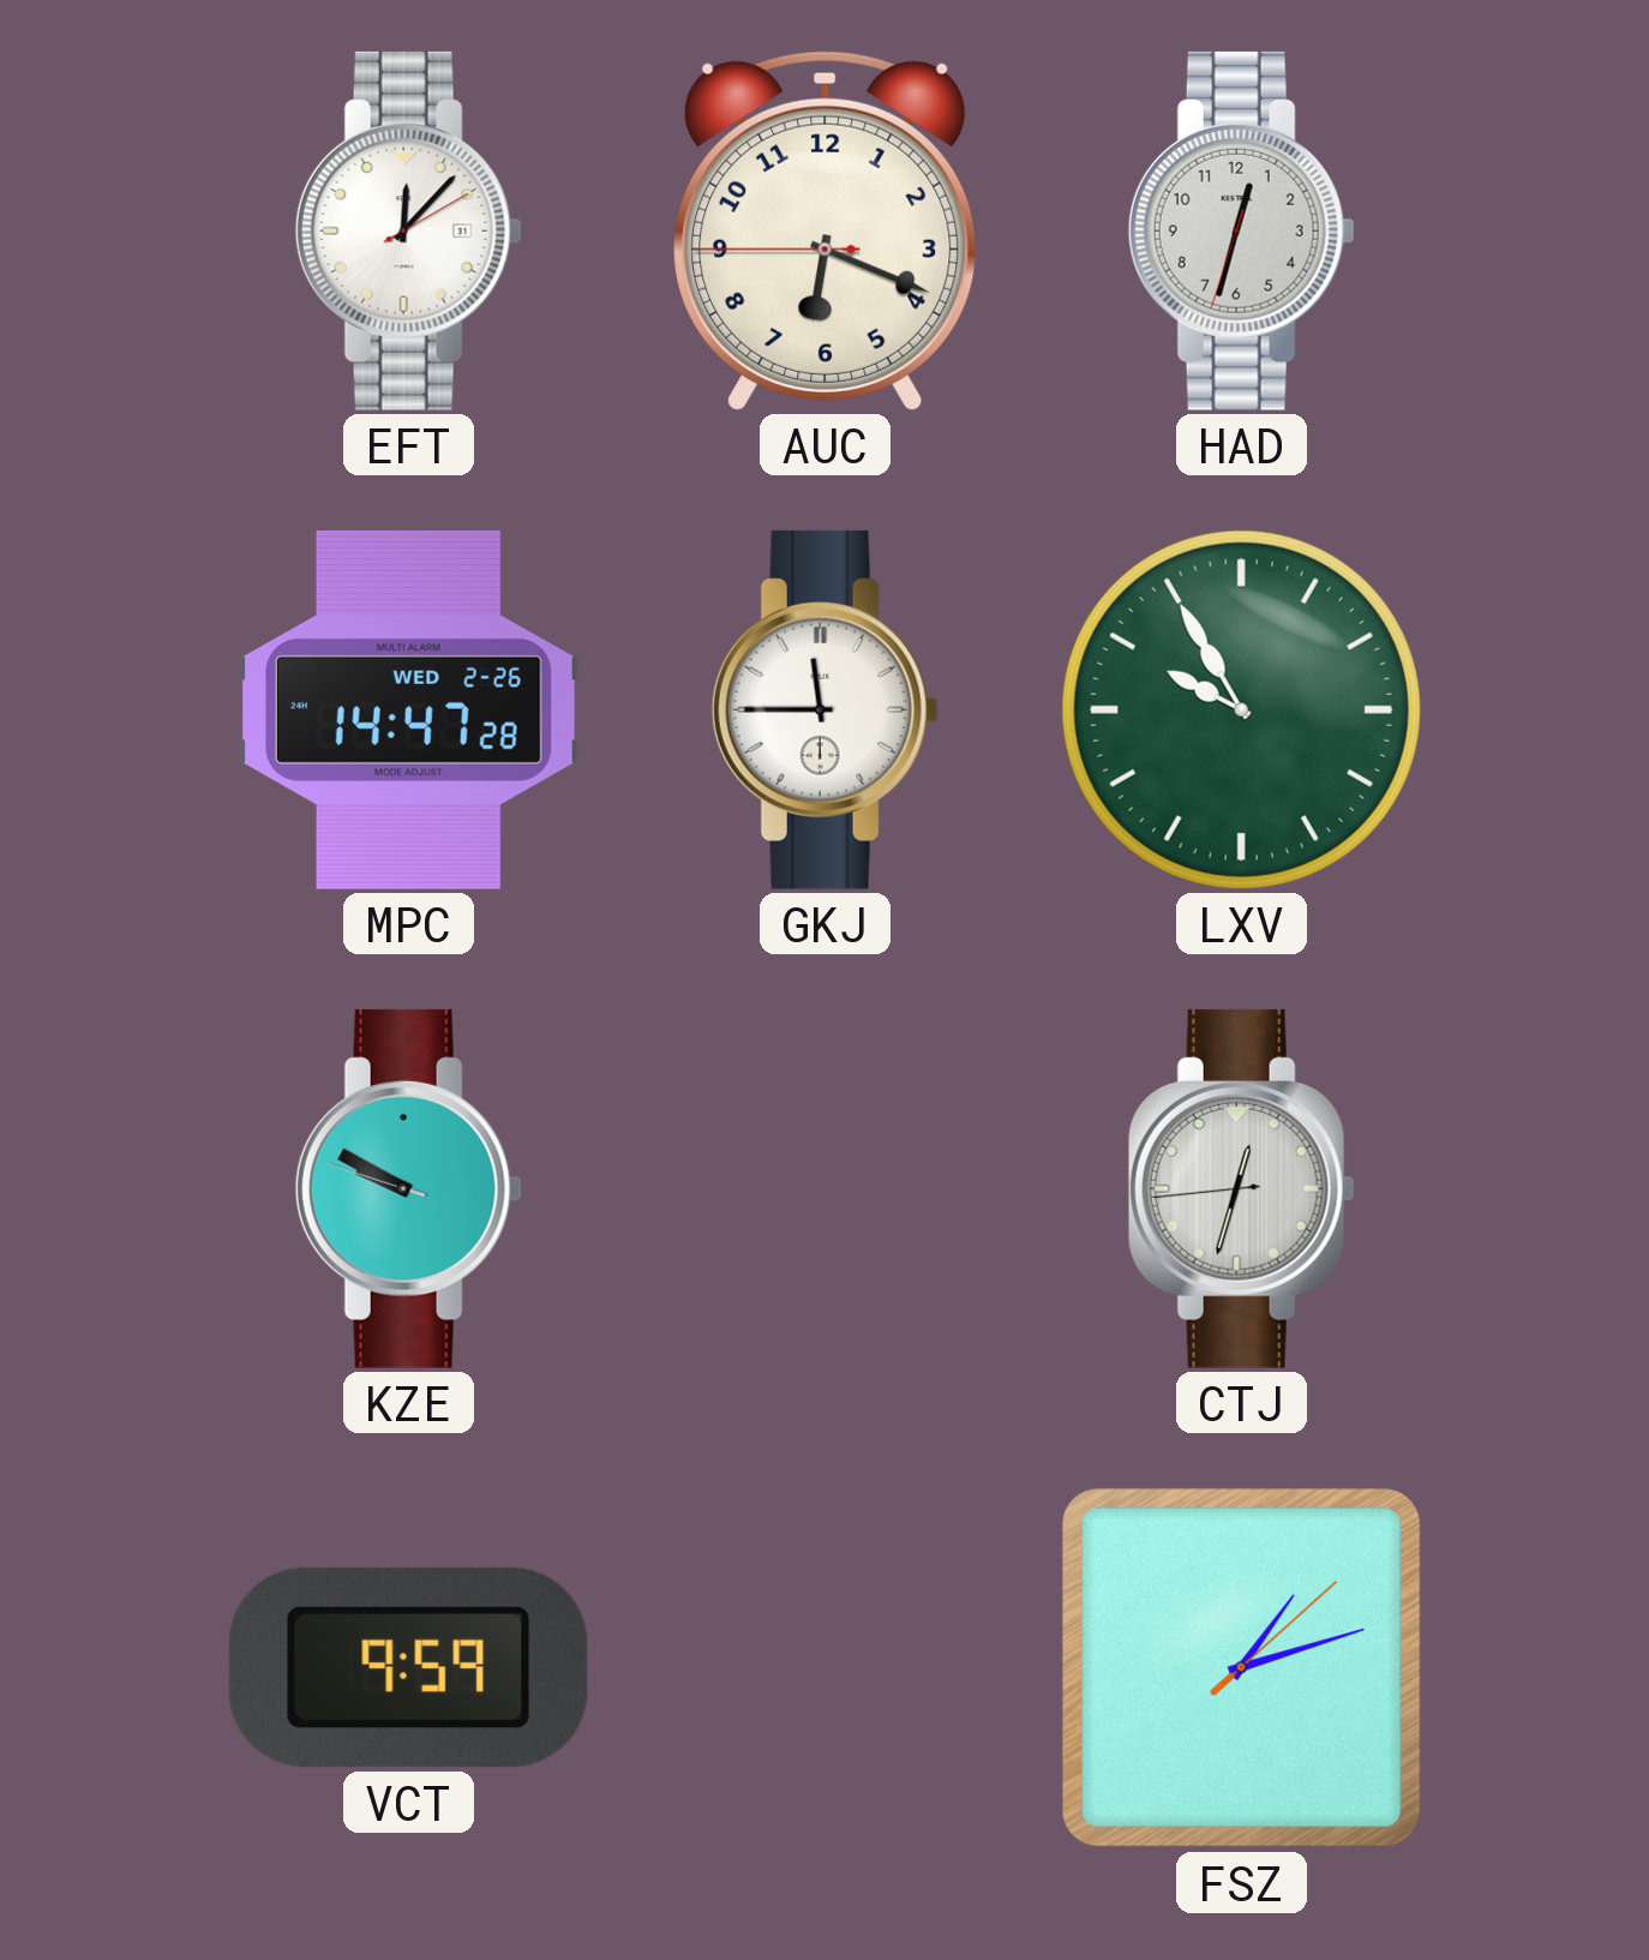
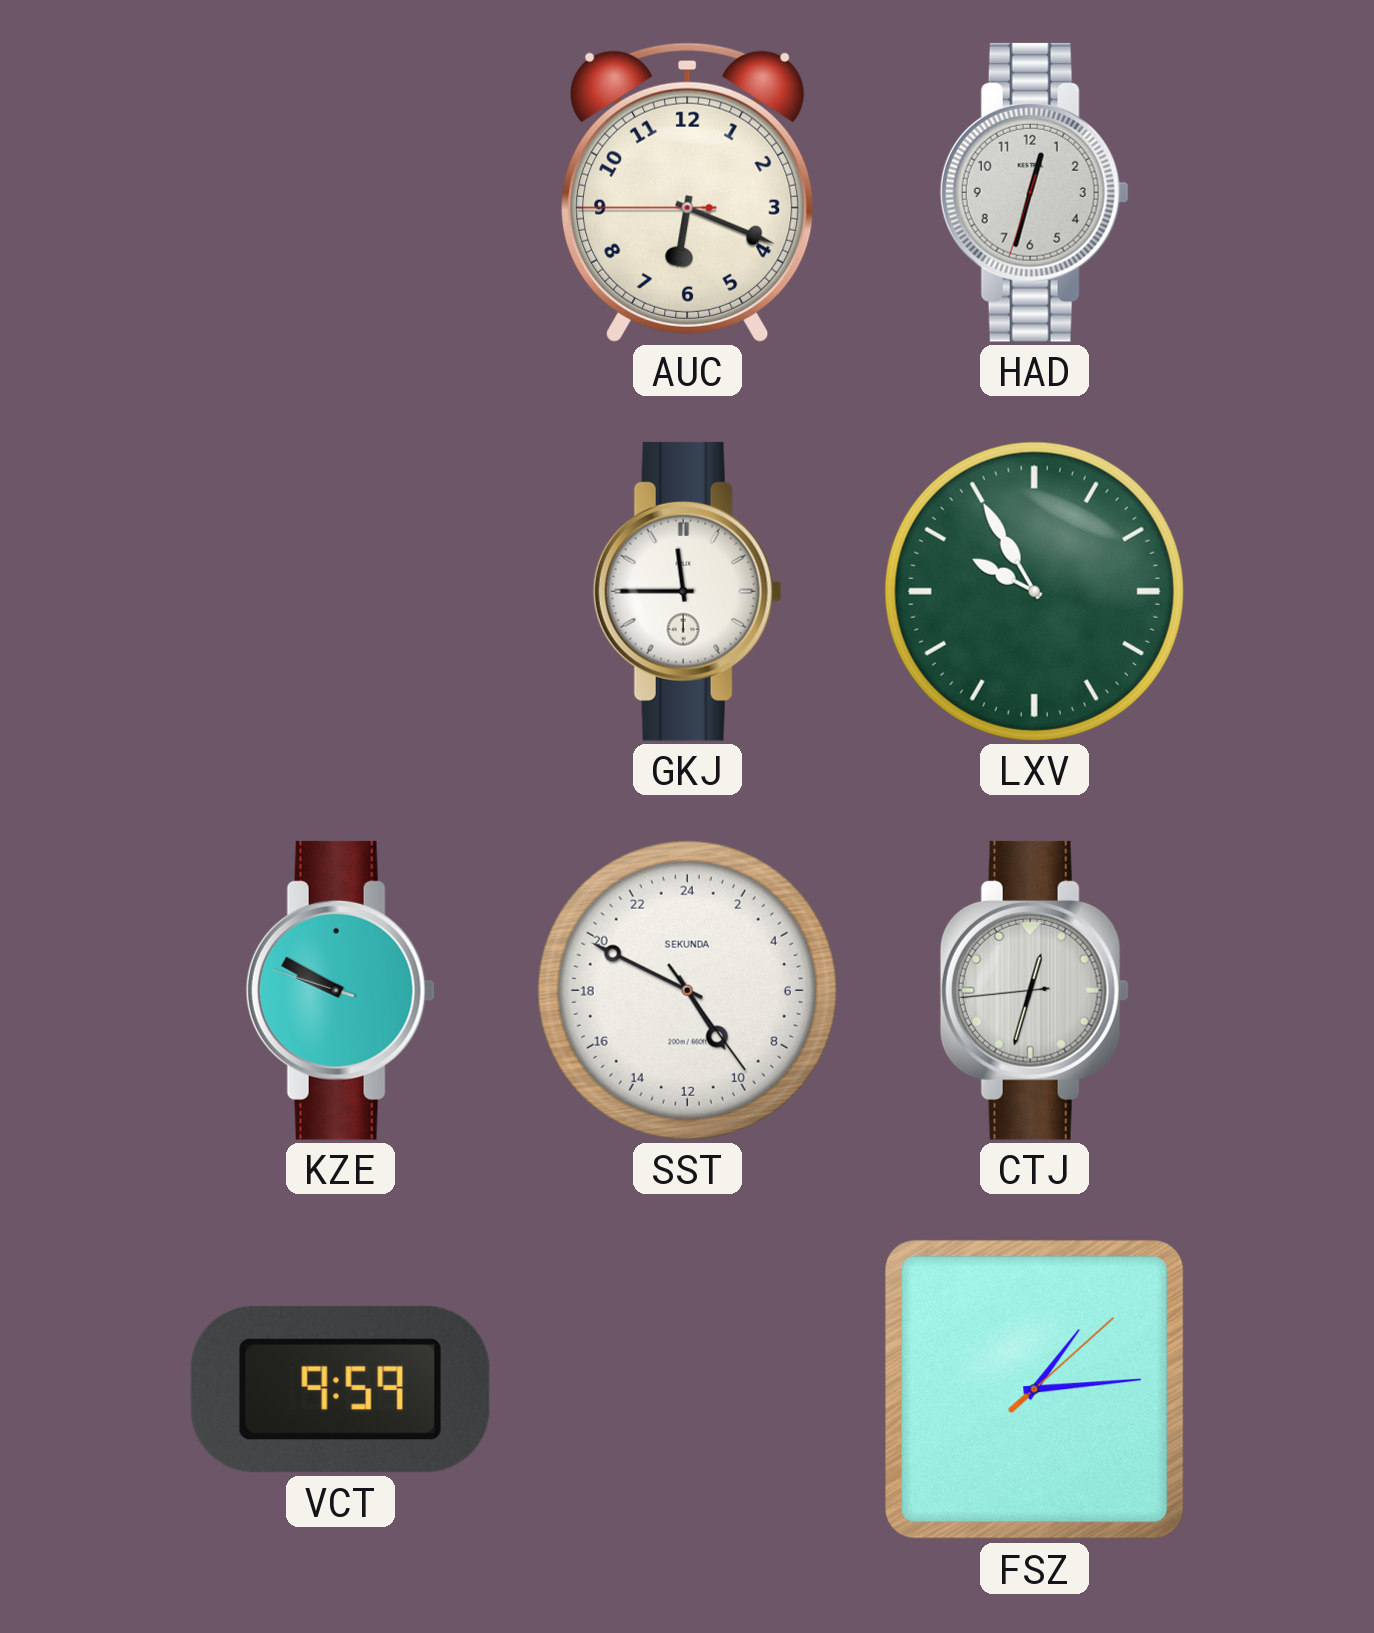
EFT: 12:07 -> none
MPC: 14:47 -> none
SST: none -> 9:49
FSZ: 1:12 -> 1:14
